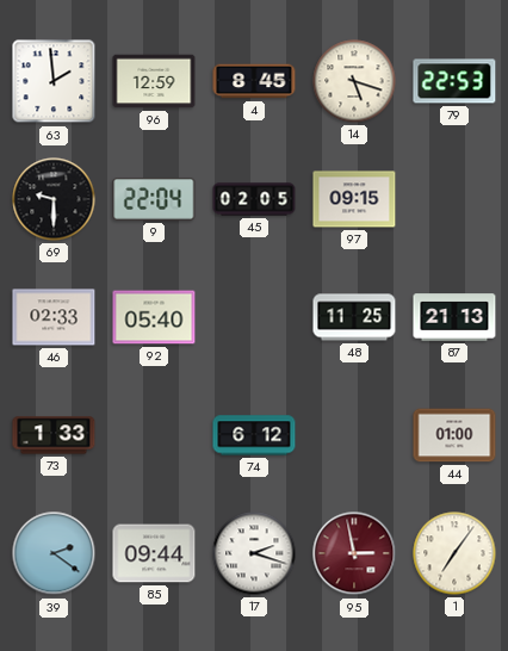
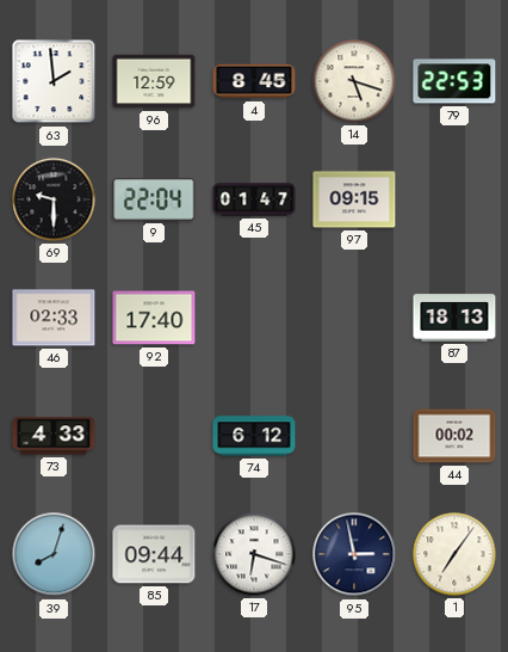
45: 02:05 -> 01:47
92: 05:40 -> 17:40
48: 11:25 -> none
87: 21:13 -> 18:13
73: 1:33 -> 4:33
44: 01:00 -> 00:02
39: 2:21 -> 8:03
17: 2:18 -> 6:18
95 dial: burgundy -> navy
